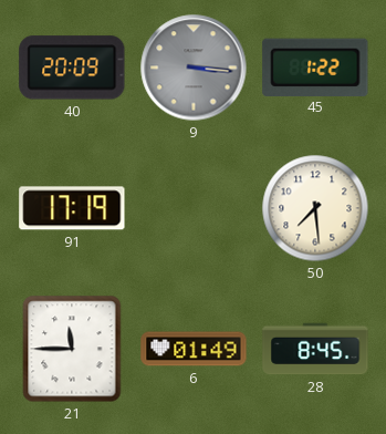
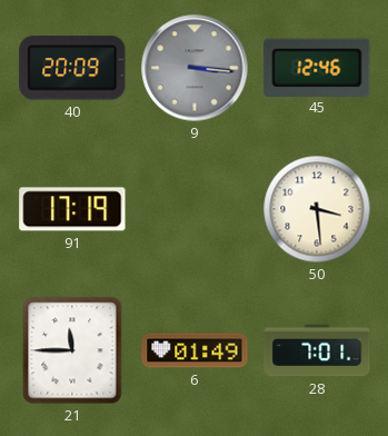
45: 1:22 -> 12:46
50: 7:29 -> 3:29
28: 8:45 -> 7:01
